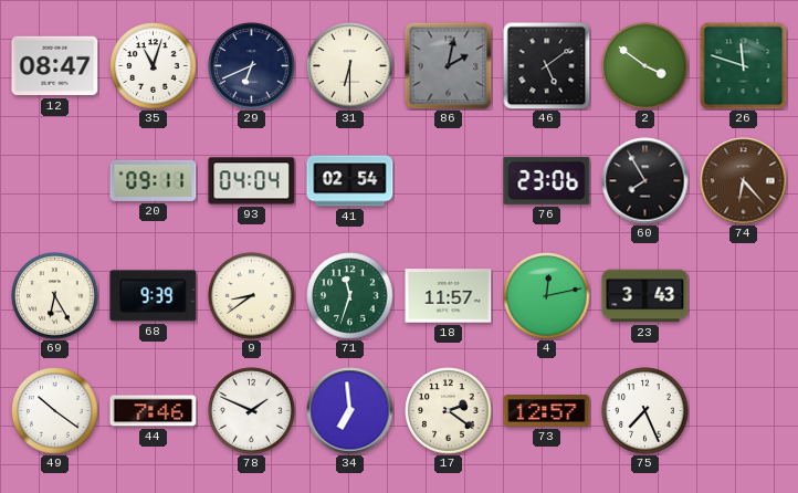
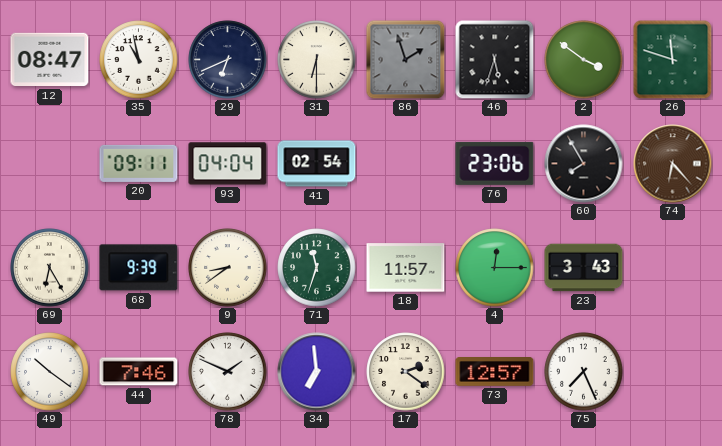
35: 11:03 -> 10:58
86: 2:02 -> 1:57
46: 5:09 -> 5:33
4: 12:13 -> 12:15
